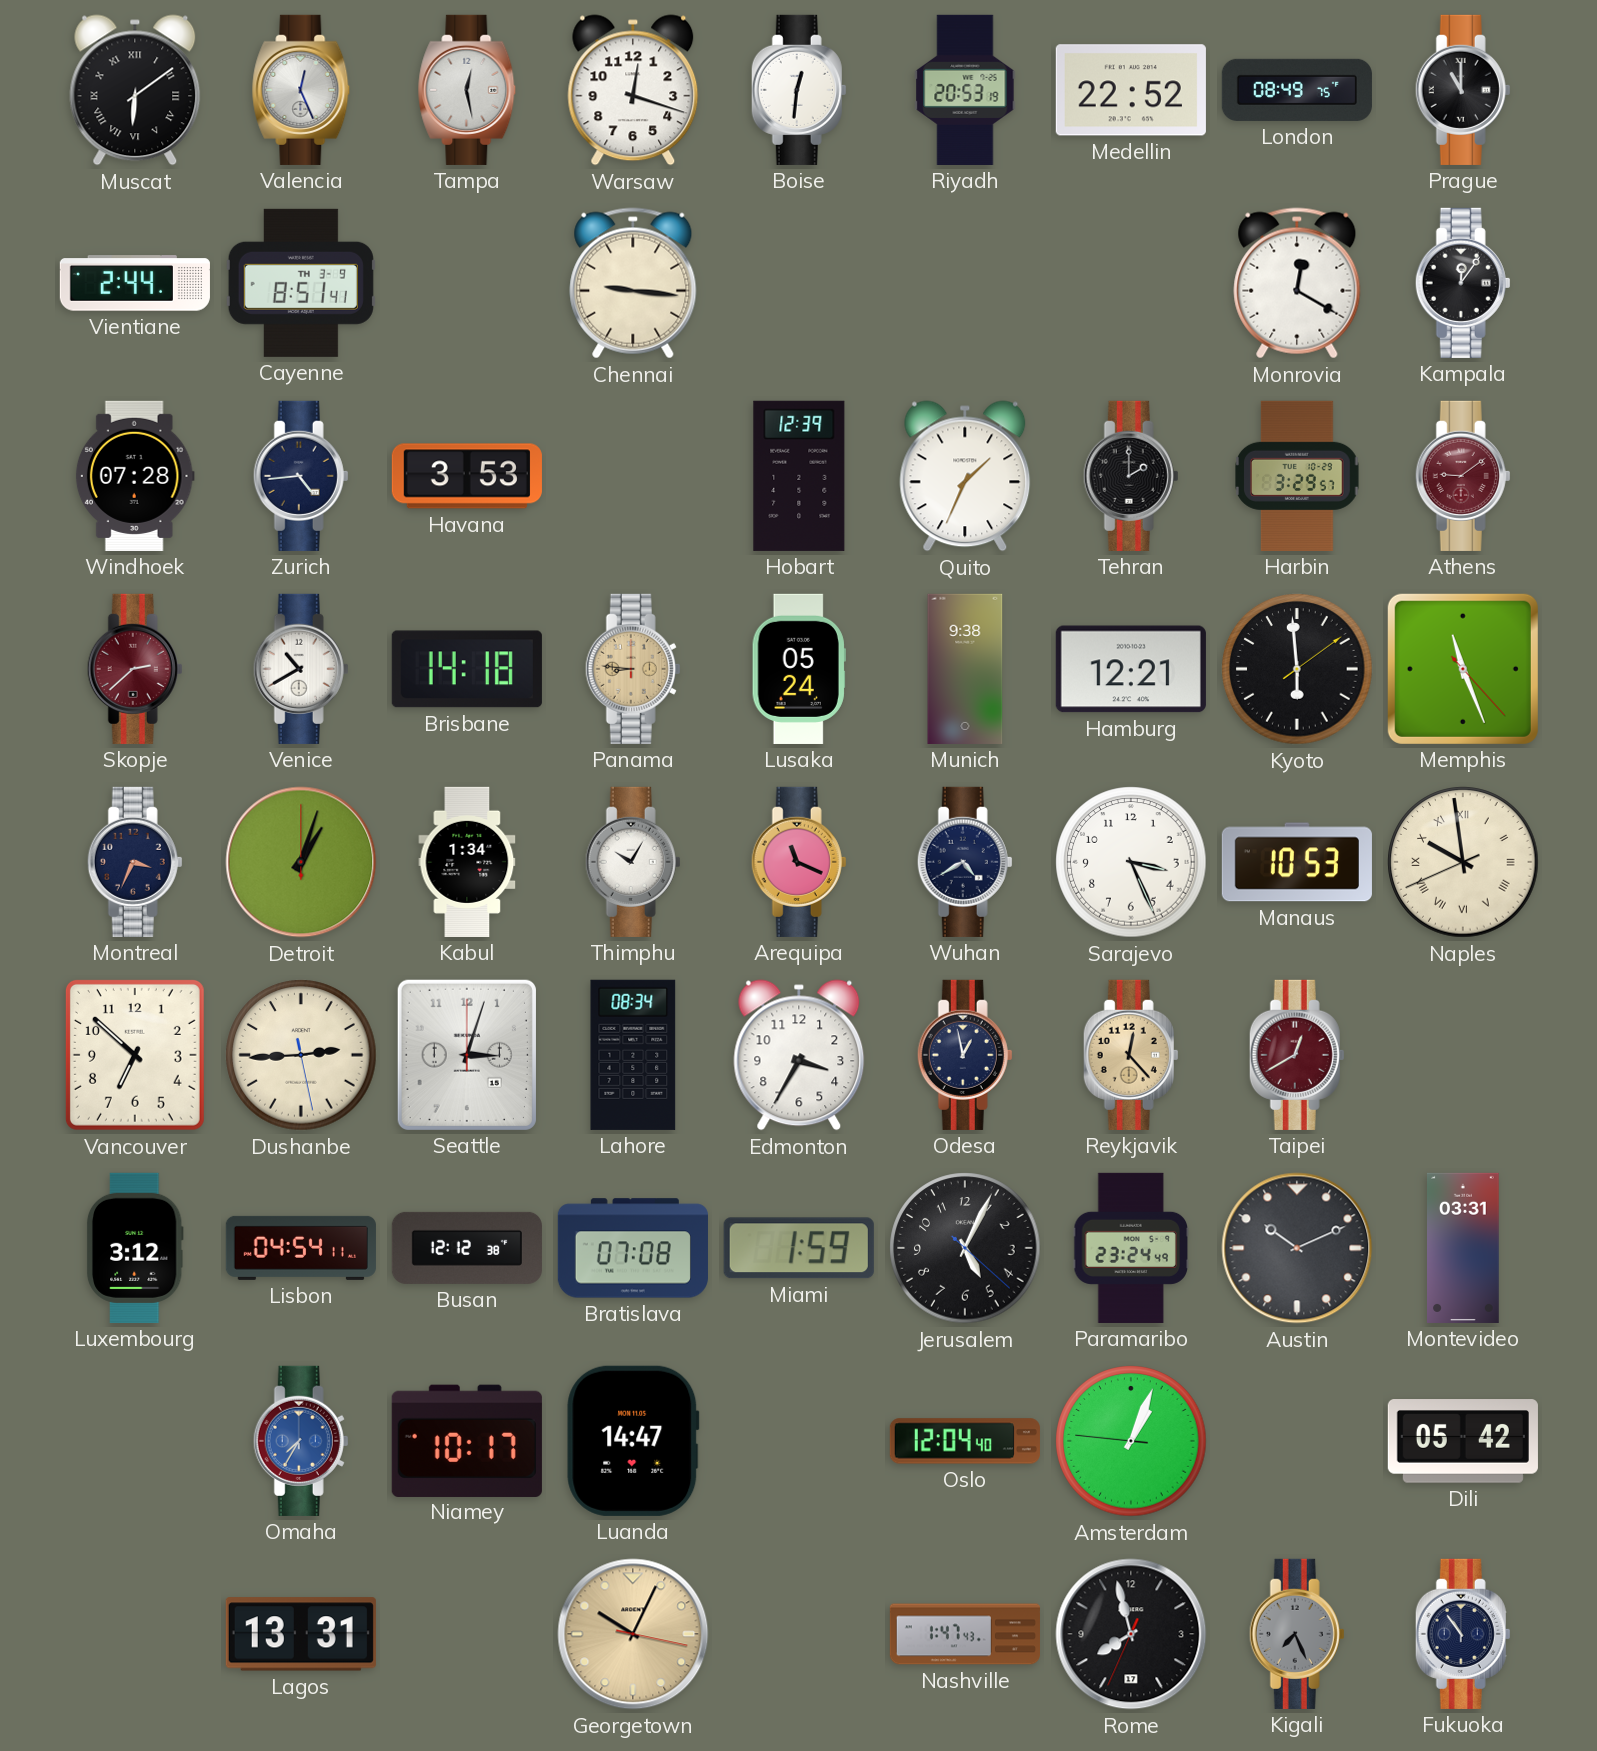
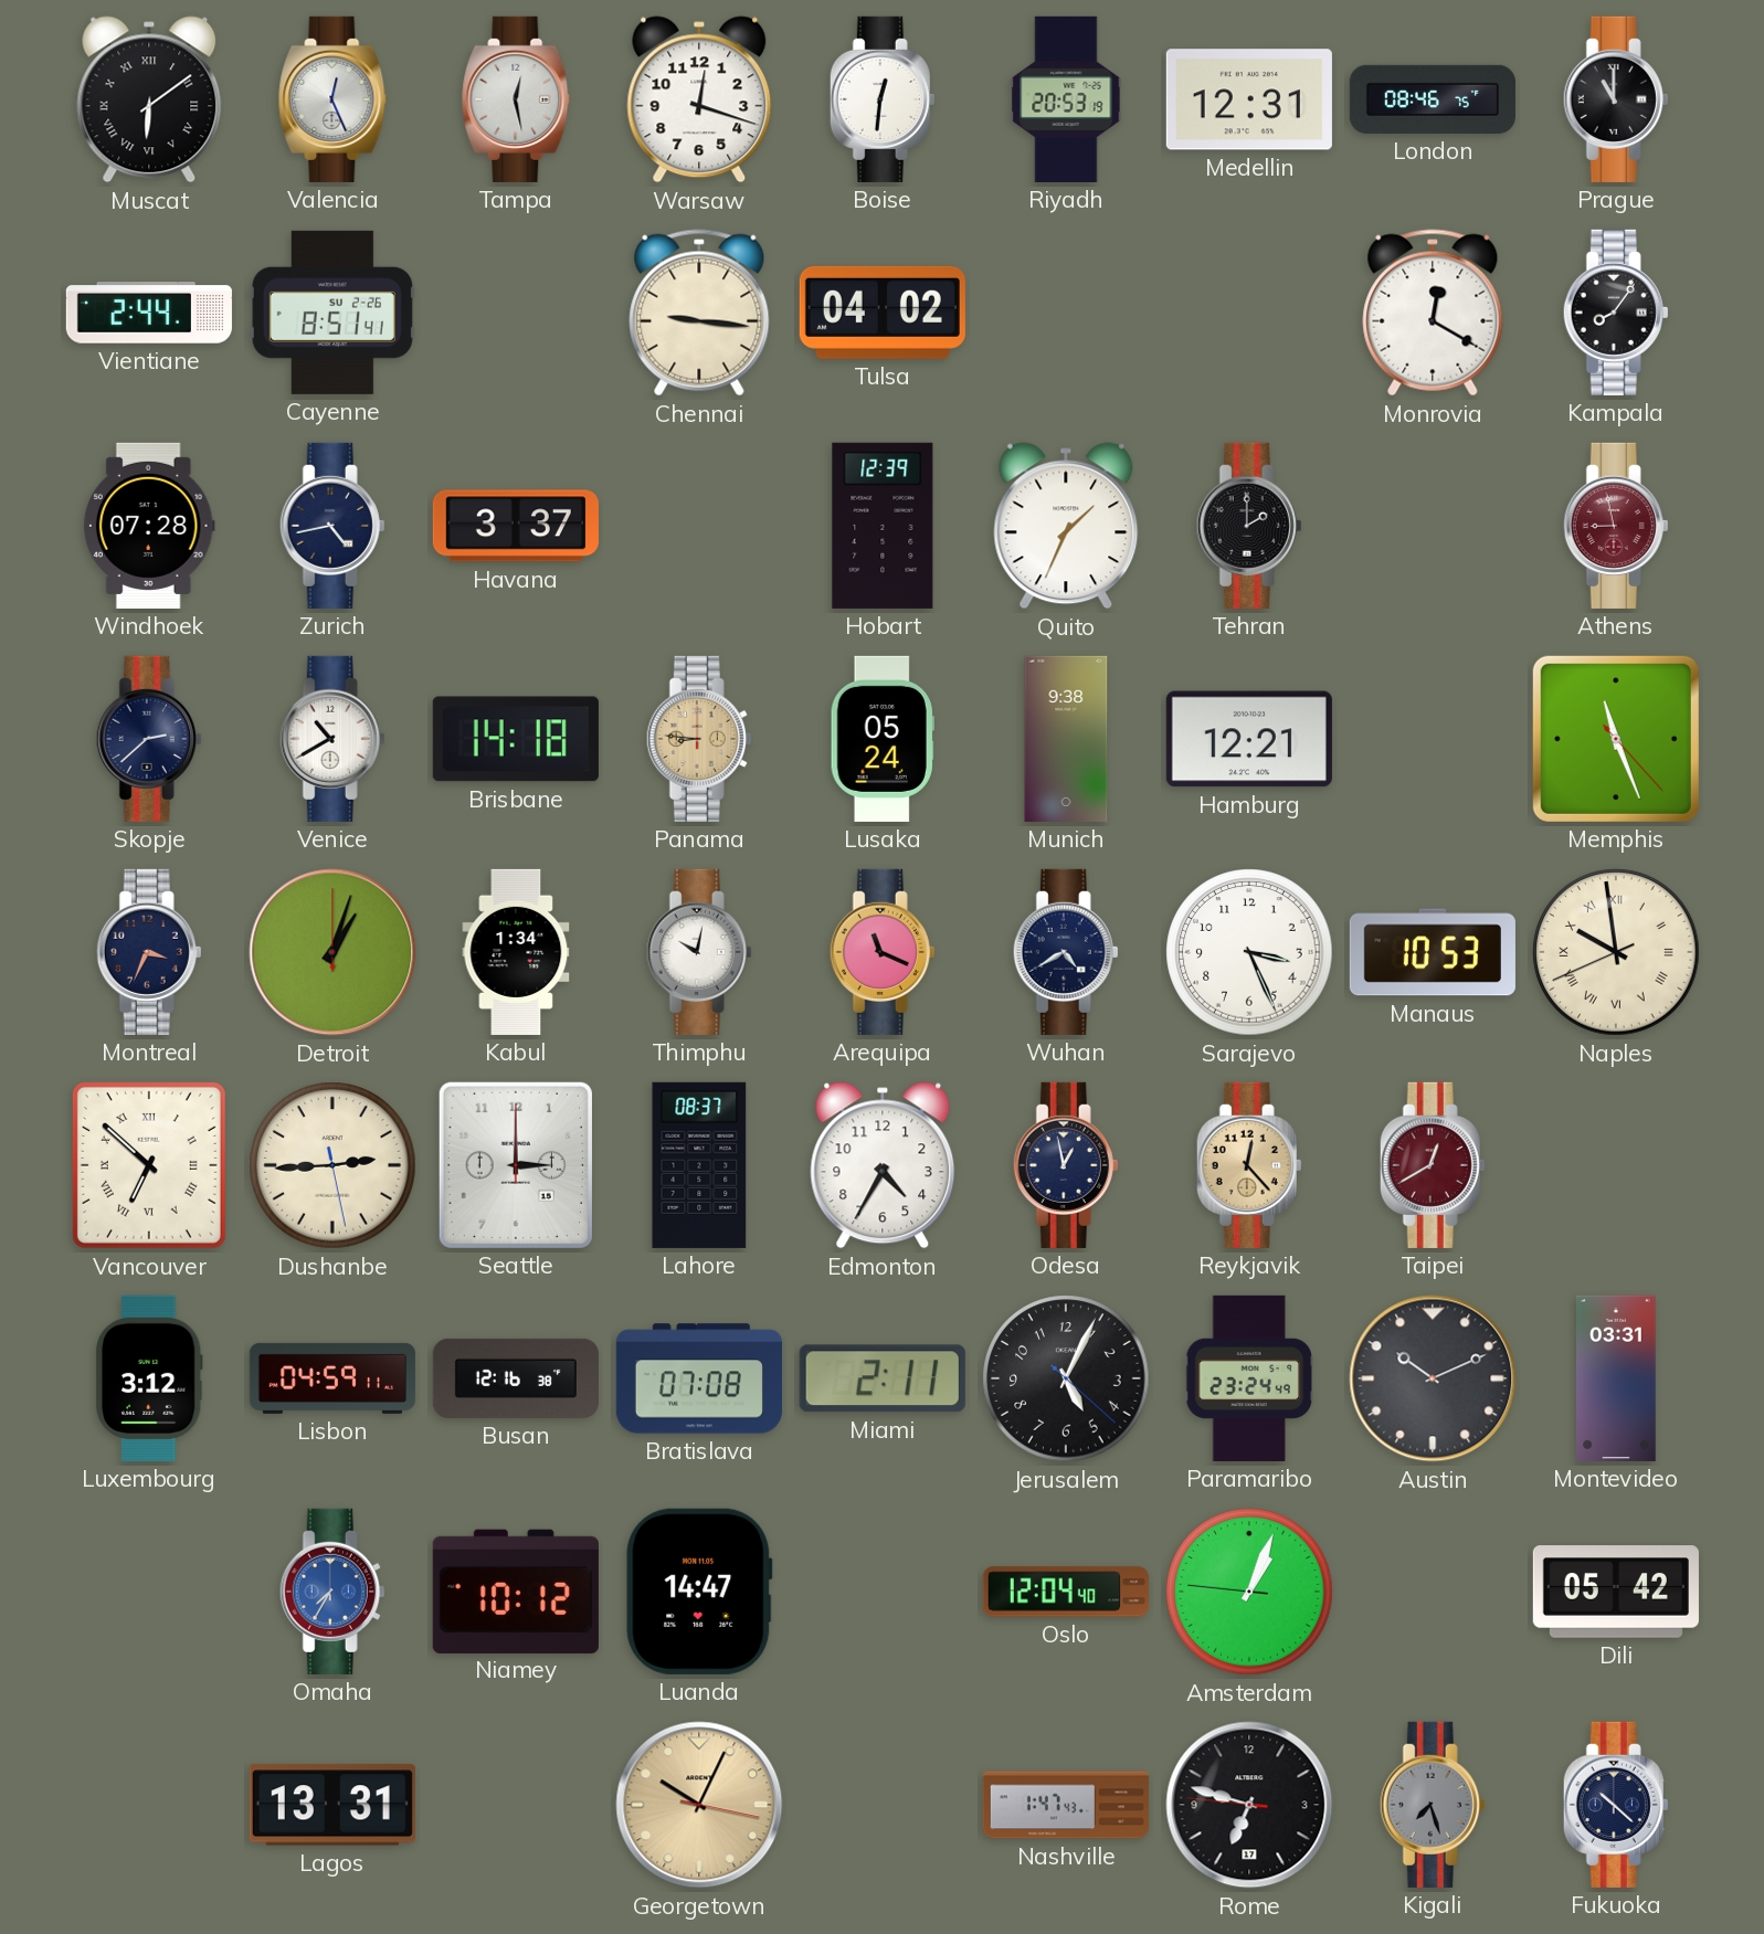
Medellin: 22:52 -> 12:31
London: 08:49 -> 08:46
Cayenne date: TH 3-9 -> SU 2-26
Tulsa: none -> 04:02
Kampala: 12:06 -> 8:06
Zurich: 4:44 -> 4:43
Havana: 3:53 -> 3:37
Harbin: 3:29 -> none
Athens: 9:09 -> 8:58
Skopje dial: burgundy -> navy
Kyoto: 5:59 -> none
Thimphu: 10:05 -> 10:02
Vancouver numerals: Arabic -> Roman
Seattle: 3:03 -> 3:00
Lahore: 08:34 -> 08:37
Edmonton: 3:35 -> 4:35
Lisbon: 04:54 -> 04:59
Busan: 12:12 -> 12:16
Miami: 1:59 -> 2:11
Niamey: 10:17 -> 10:12
Rome: 7:57 -> 6:47
Kigali: 7:26 -> 7:27
Fukuoka: 10:54 -> 10:22
